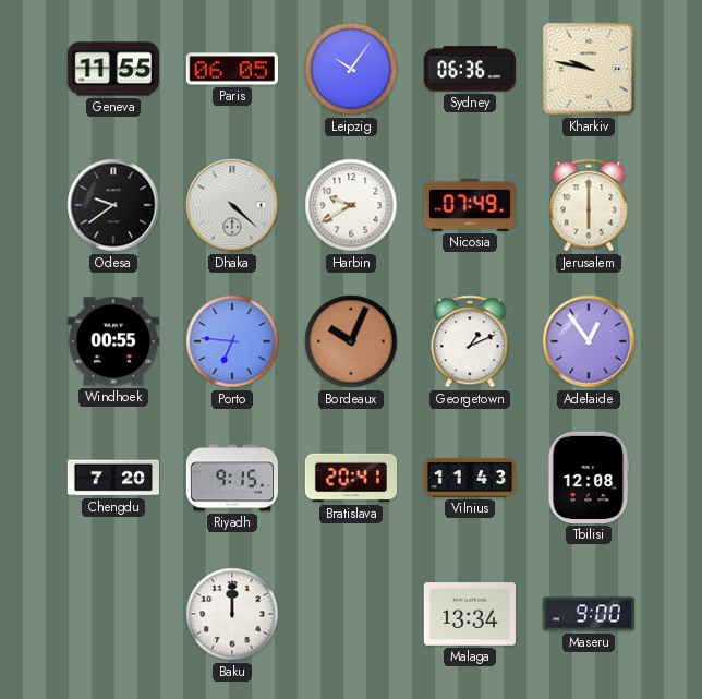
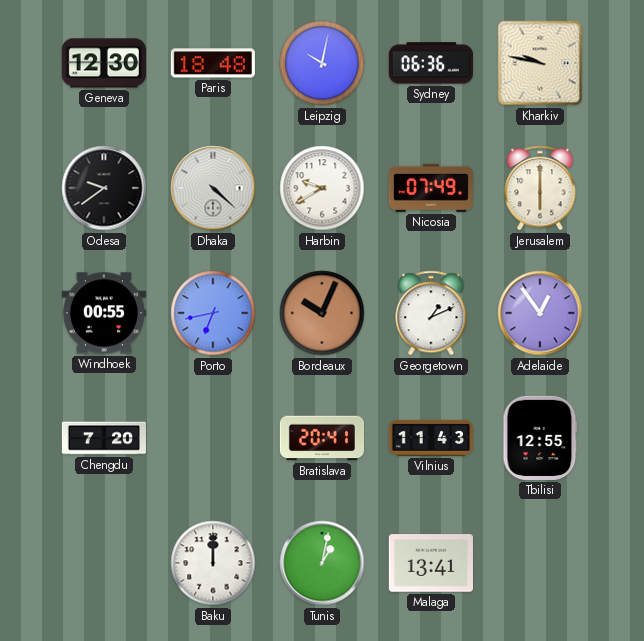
Geneva: 11:55 -> 12:30
Paris: 06:05 -> 18:48
Leipzig: 10:06 -> 10:02
Porto: 6:46 -> 6:43
Riyadh: 9:15 -> none
Tbilisi: 12:08 -> 12:55
Tunis: none -> 1:02
Malaga: 13:34 -> 13:41
Maseru: 9:00 -> none
